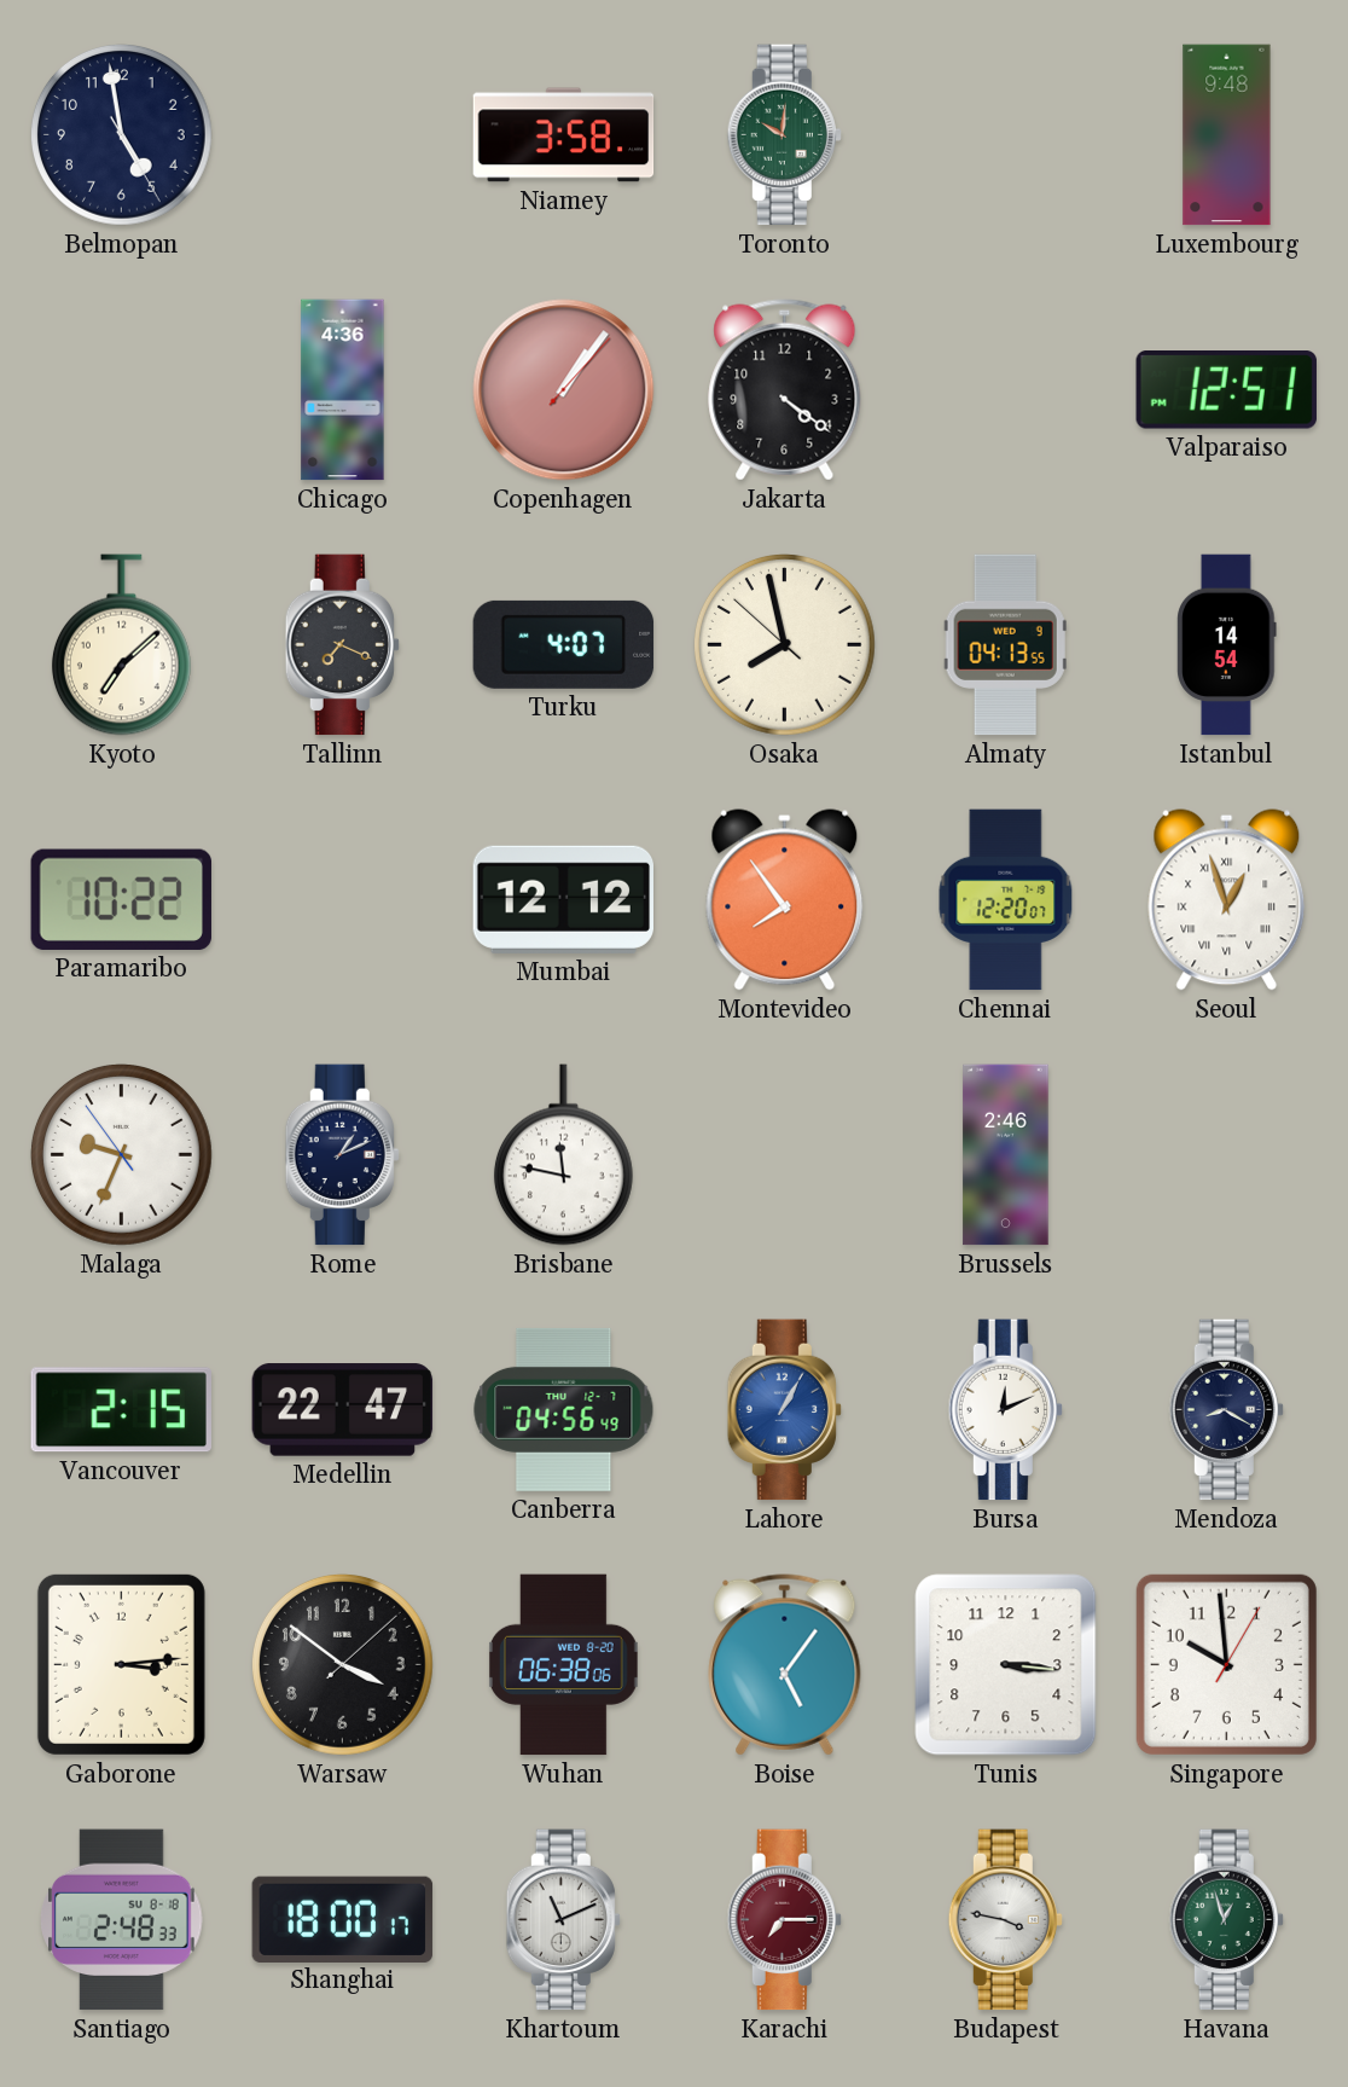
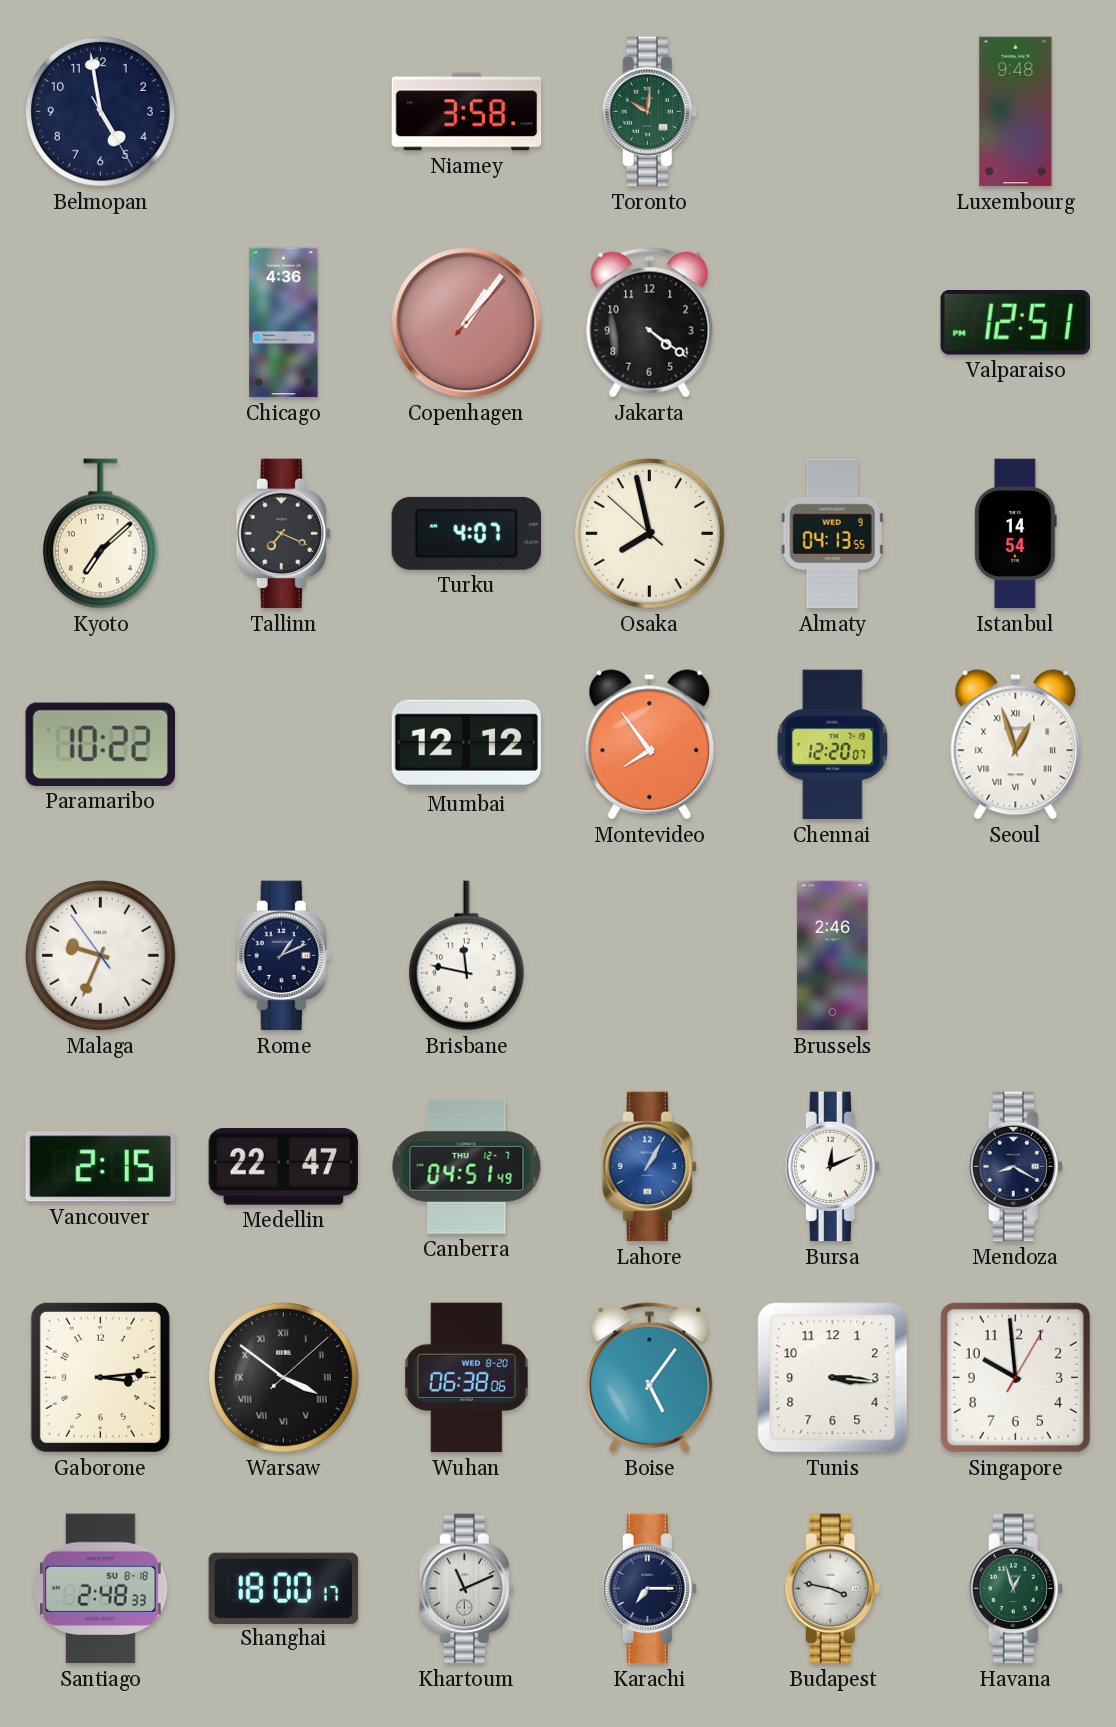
Canberra: 04:56 -> 04:51
Warsaw numerals: Arabic -> Roman
Karachi dial: burgundy -> navy
